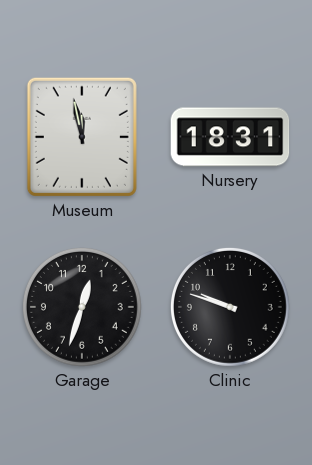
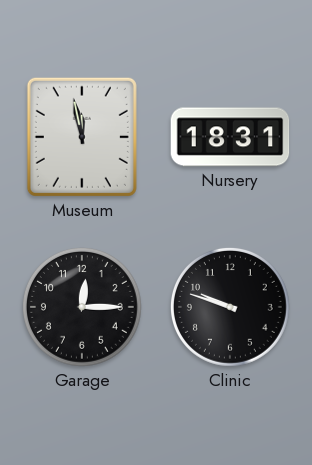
Garage: 12:33 -> 12:15
